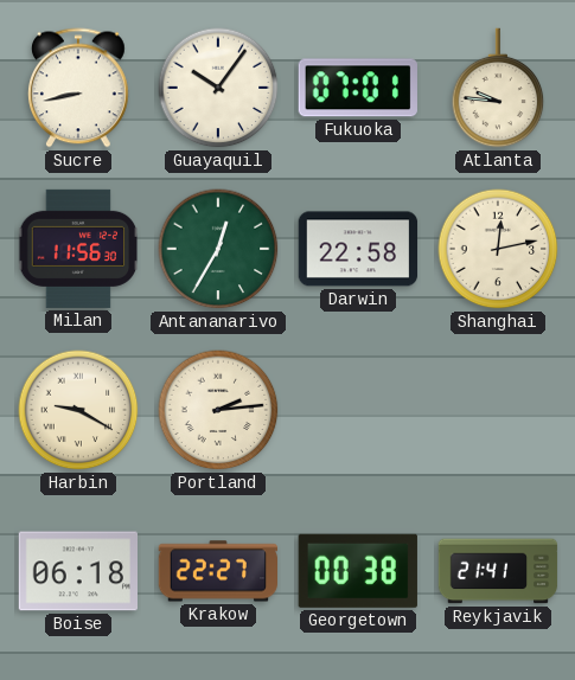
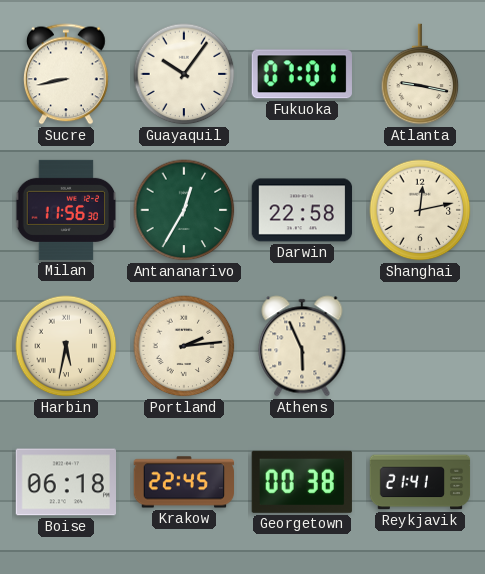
Atlanta: 9:46 -> 9:17
Harbin: 9:20 -> 5:32
Athens: none -> 5:56
Krakow: 22:27 -> 22:45
